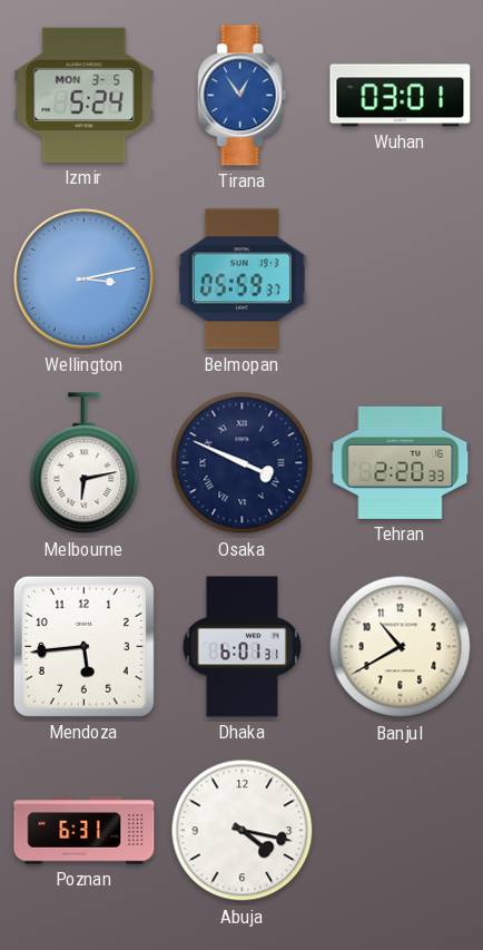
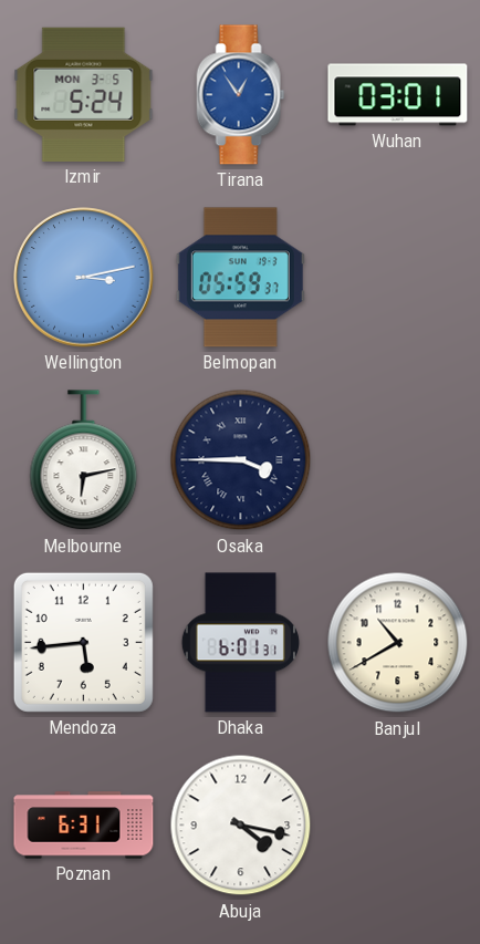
Osaka: 3:49 -> 3:45
Tehran: 2:20 -> none
